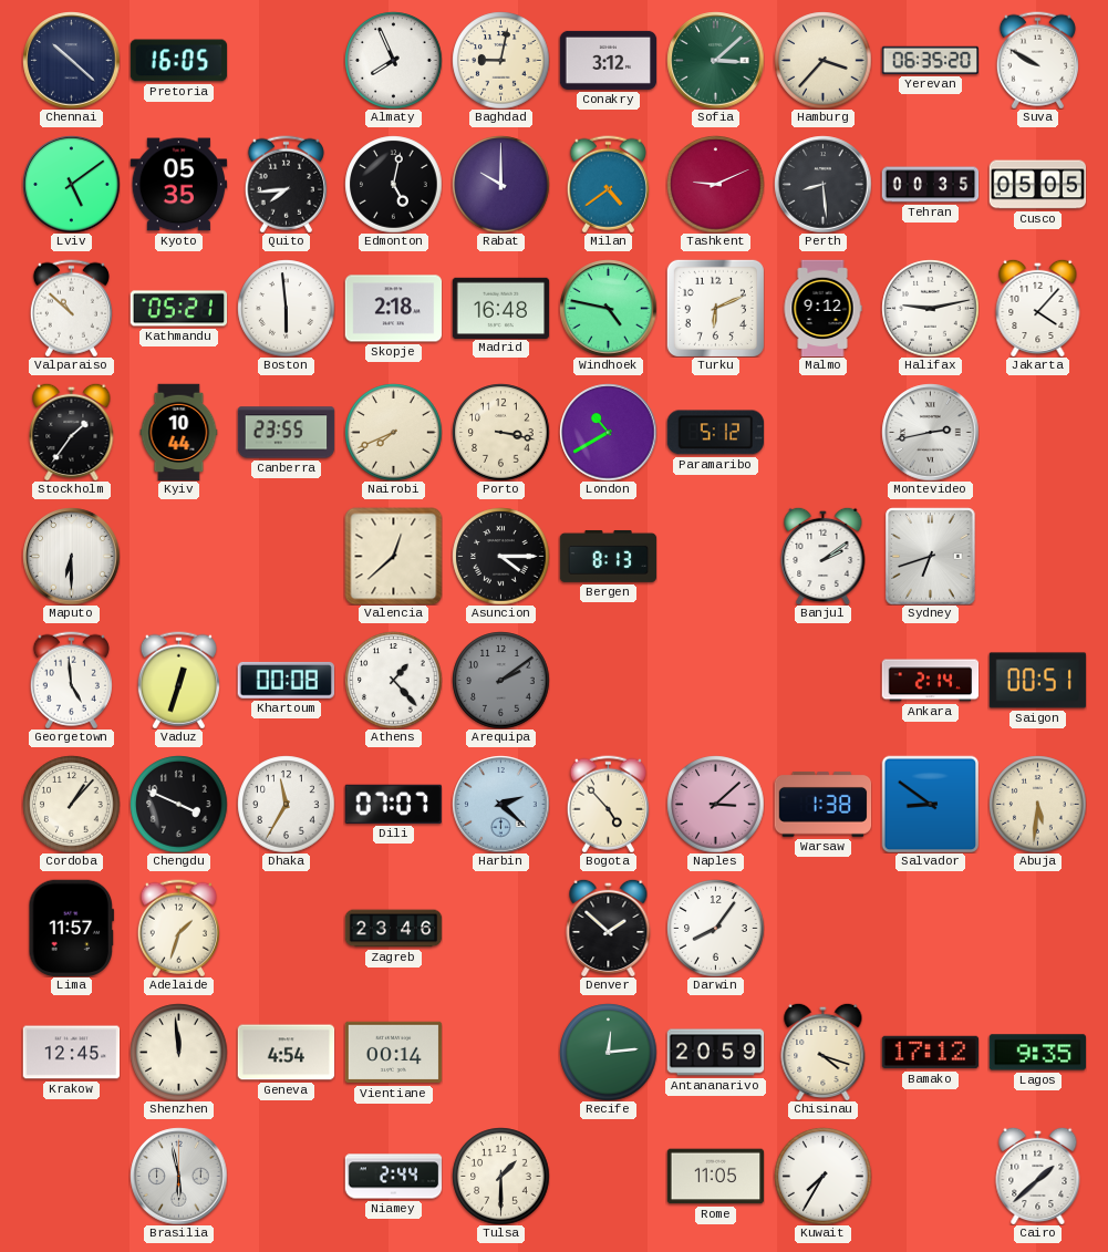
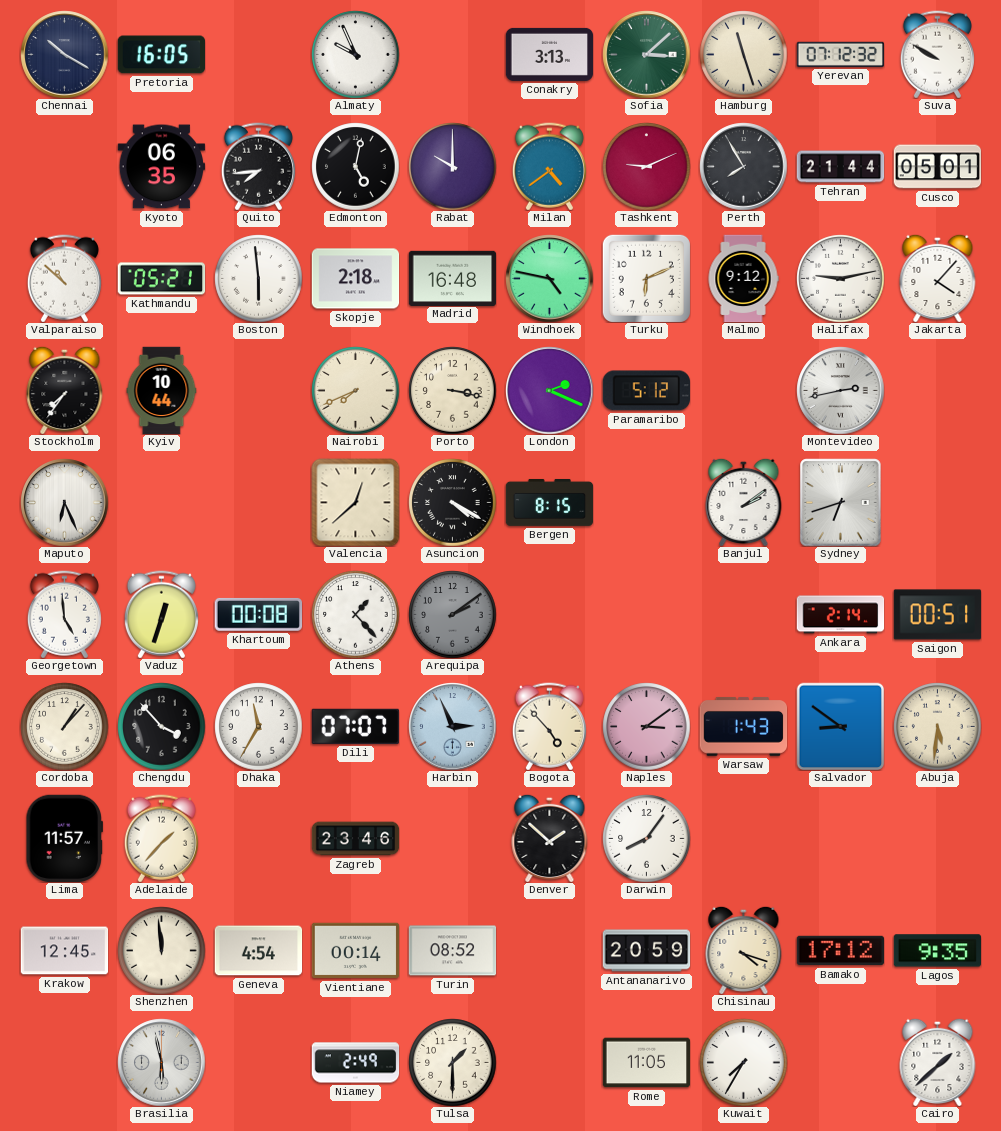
Chennai: 10:22 -> 10:20
Almaty: 7:56 -> 9:56
Baghdad: 9:02 -> none
Conakry: 3:12 -> 3:13
Hamburg: 3:37 -> 11:27
Yerevan: 06:35 -> 07:12
Lviv: 5:09 -> none
Kyoto: 05:35 -> 06:35
Perth: 8:29 -> 7:55
Tehran: 00:35 -> 21:44
Cusco: 05:05 -> 05:01
Stockholm: 1:36 -> 7:36
Canberra: 23:55 -> none
London: 10:40 -> 2:19
Maputo: 6:30 -> 6:26
Asuncion: 4:15 -> 4:20
Bergen: 8:13 -> 8:15
Chengdu: 3:49 -> 3:53
Harbin: 2:22 -> 2:56
Naples: 3:08 -> 3:09
Warsaw: 1:38 -> 1:43
Adelaide: 1:33 -> 1:37
Turin: none -> 08:52
Recife: 12:14 -> none
Niamey: 2:44 -> 2:49
